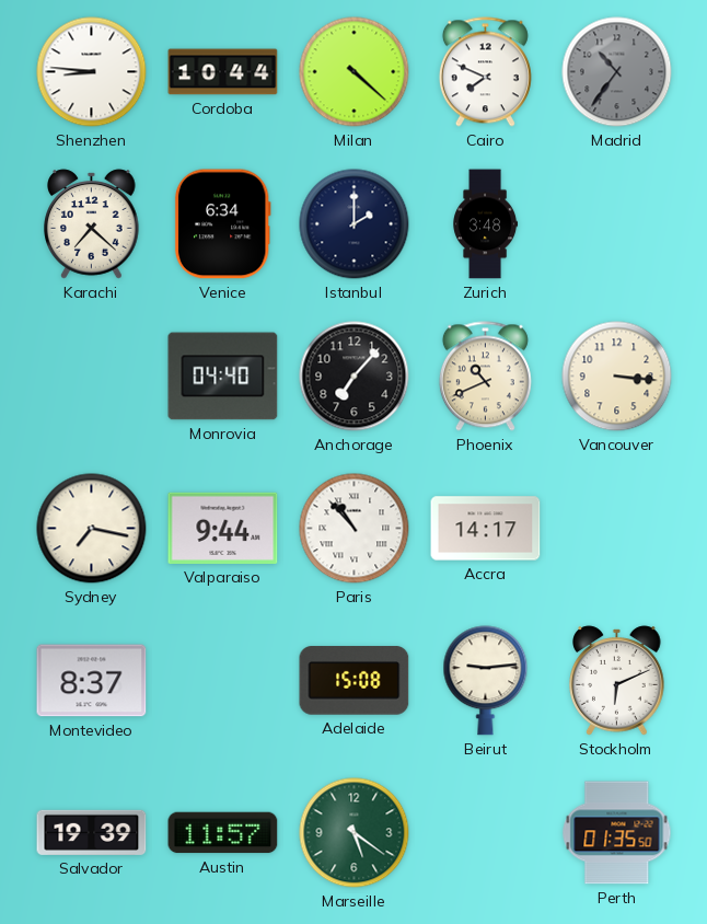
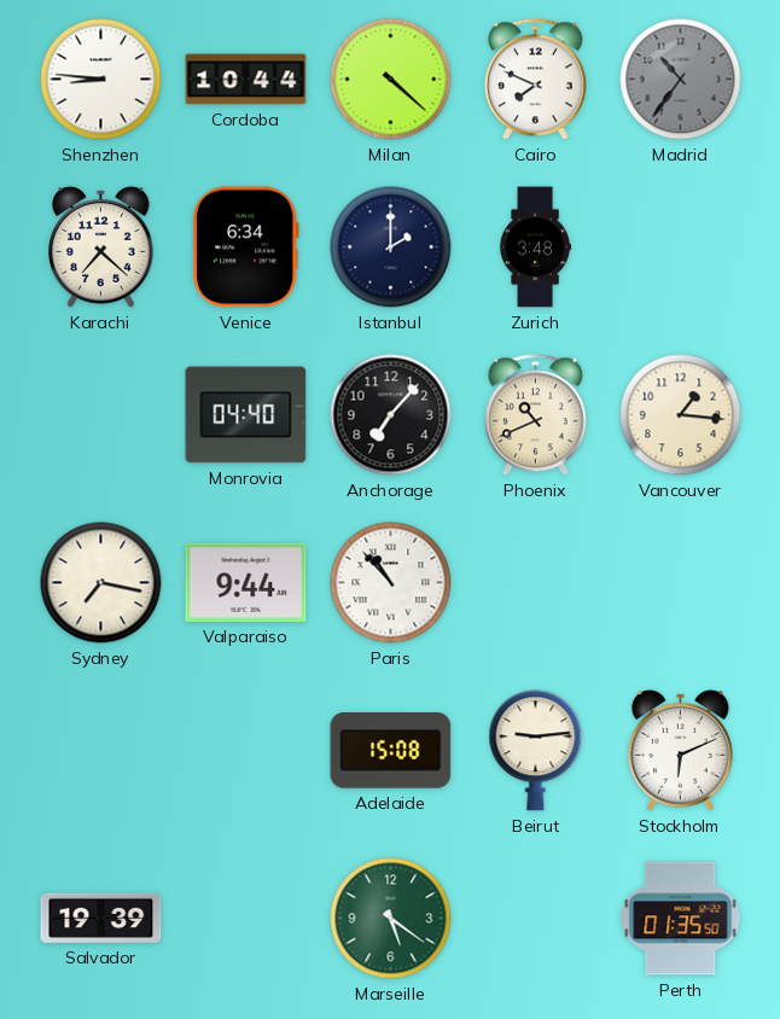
Vancouver: 3:16 -> 1:16
Accra: 14:17 -> none
Montevideo: 8:37 -> none
Austin: 11:57 -> none
